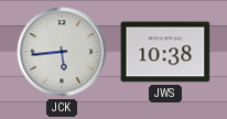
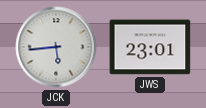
JWS: 10:38 -> 23:01
